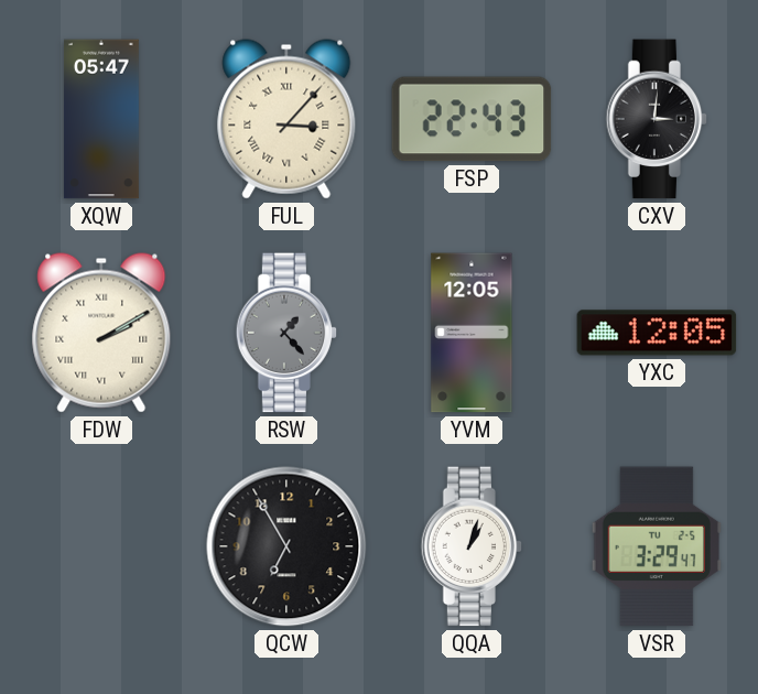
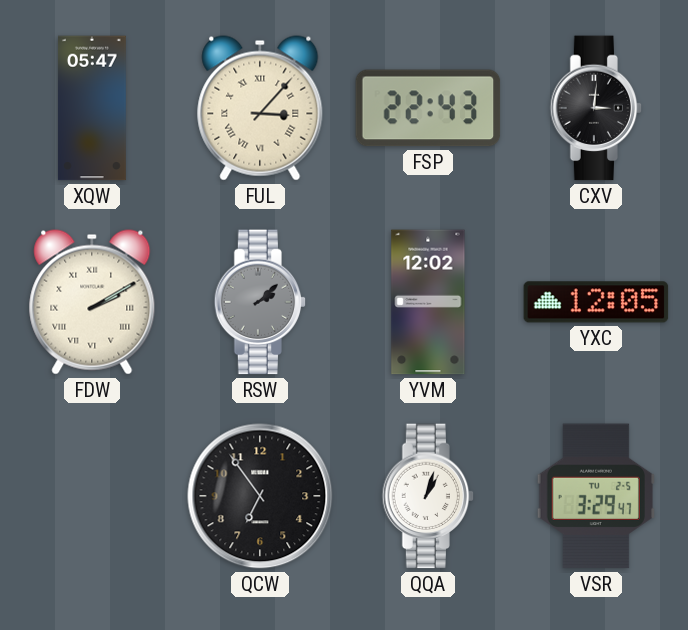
RSW: 1:23 -> 2:08
YVM: 12:05 -> 12:02
QCW: 6:55 -> 6:54
